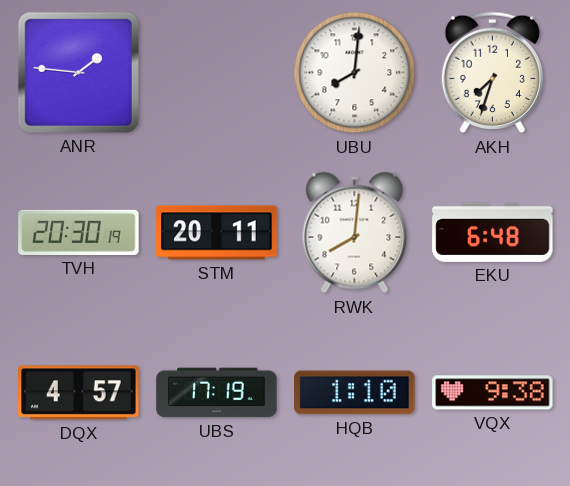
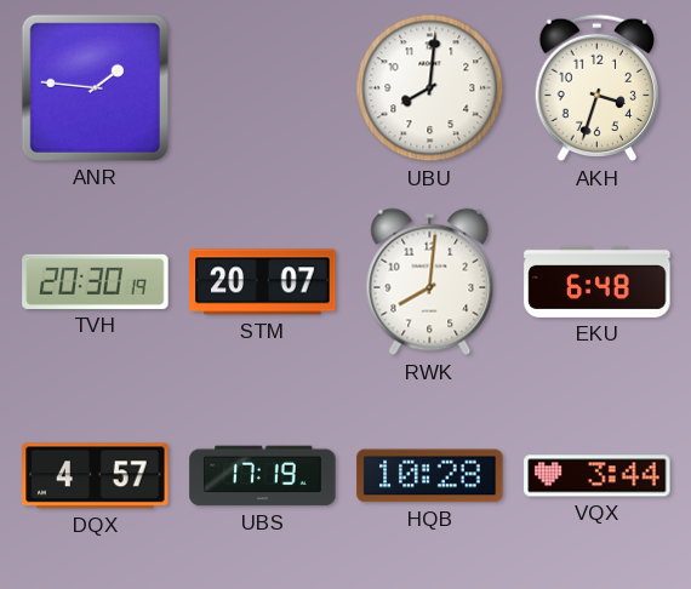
AKH: 7:33 -> 3:33
STM: 20:11 -> 20:07
HQB: 1:10 -> 10:28
VQX: 9:38 -> 3:44
